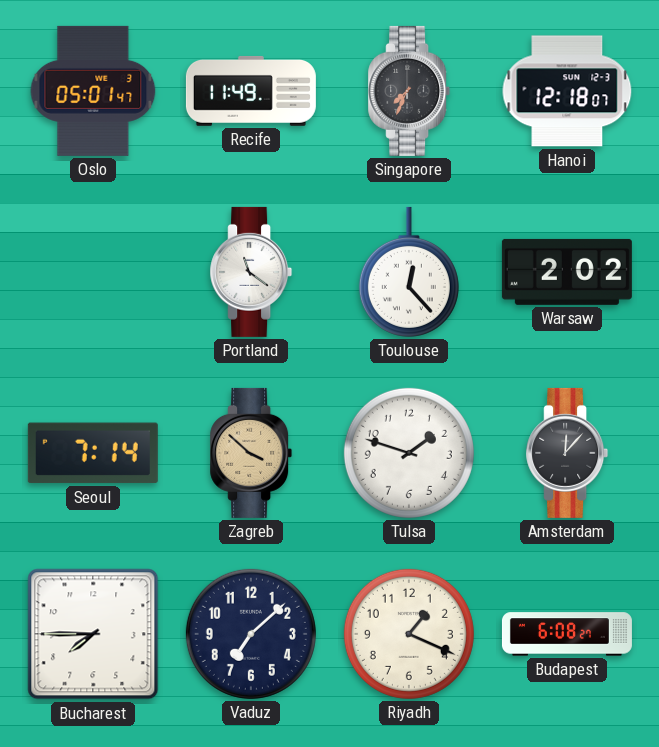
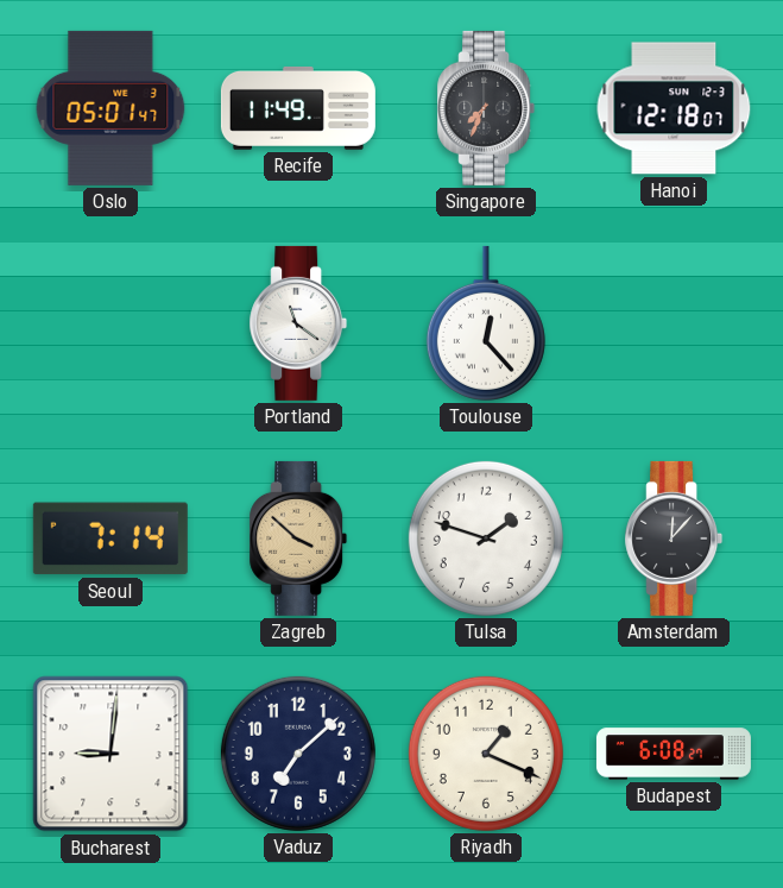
Warsaw: 2:02 -> none
Bucharest: 7:45 -> 9:01
